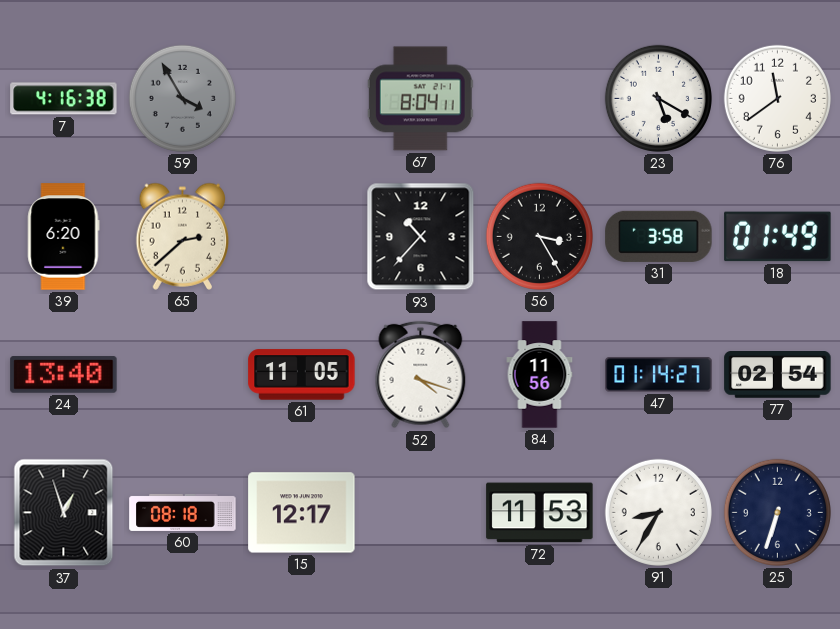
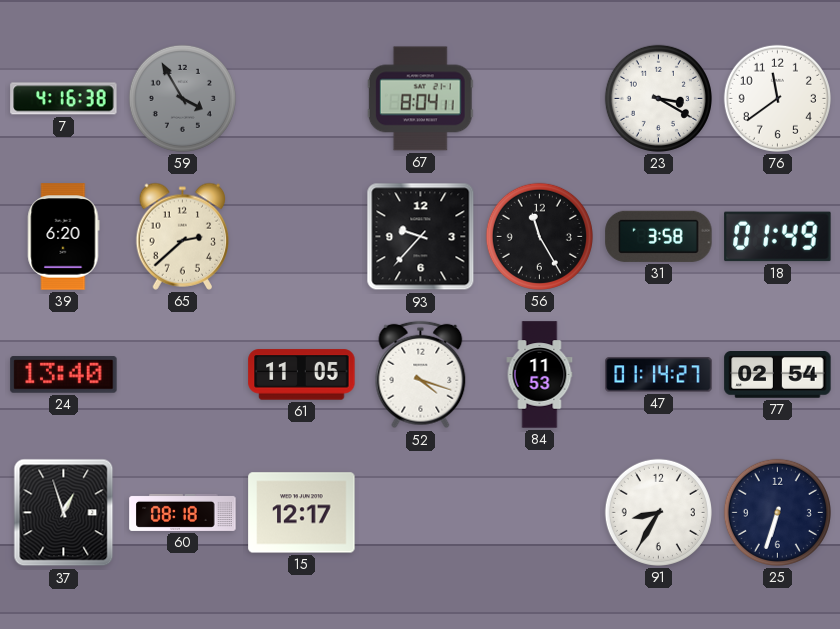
23: 5:20 -> 3:20
93: 10:37 -> 9:37
56: 3:25 -> 11:25
84: 11:56 -> 11:53
72: 11:53 -> none
